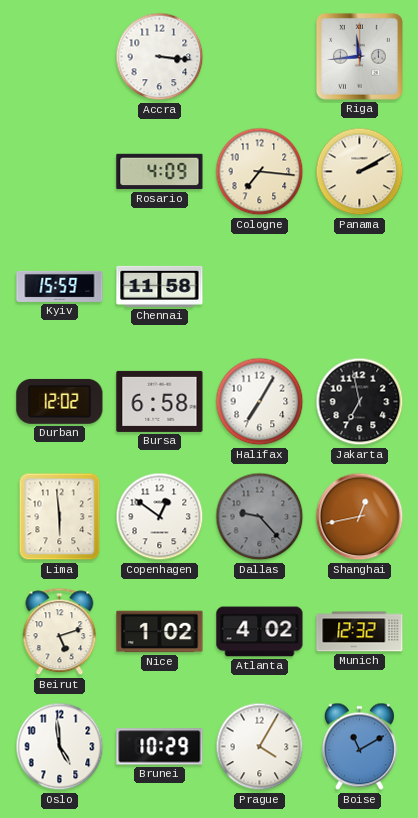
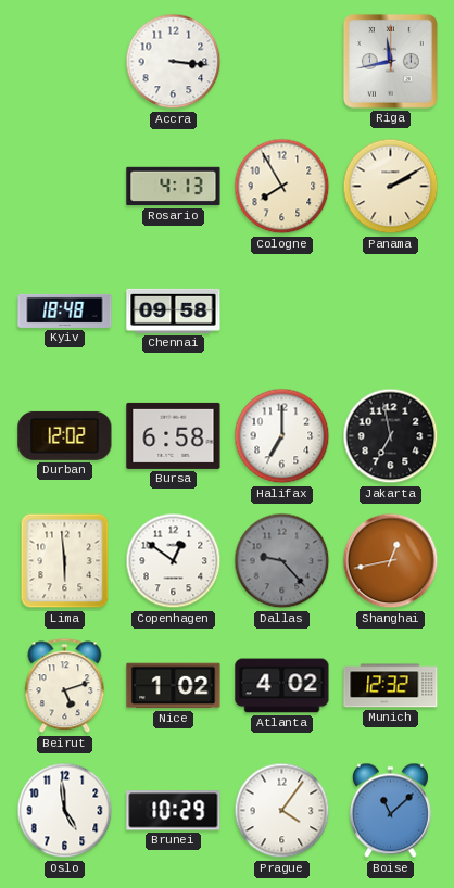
Riga: 11:44 -> 11:43
Rosario: 4:09 -> 4:13
Cologne: 7:16 -> 7:55
Kyiv: 15:59 -> 18:48
Chennai: 11:58 -> 09:58
Halifax: 7:05 -> 7:00
Prague: 4:05 -> 4:06
Boise: 11:10 -> 11:08
